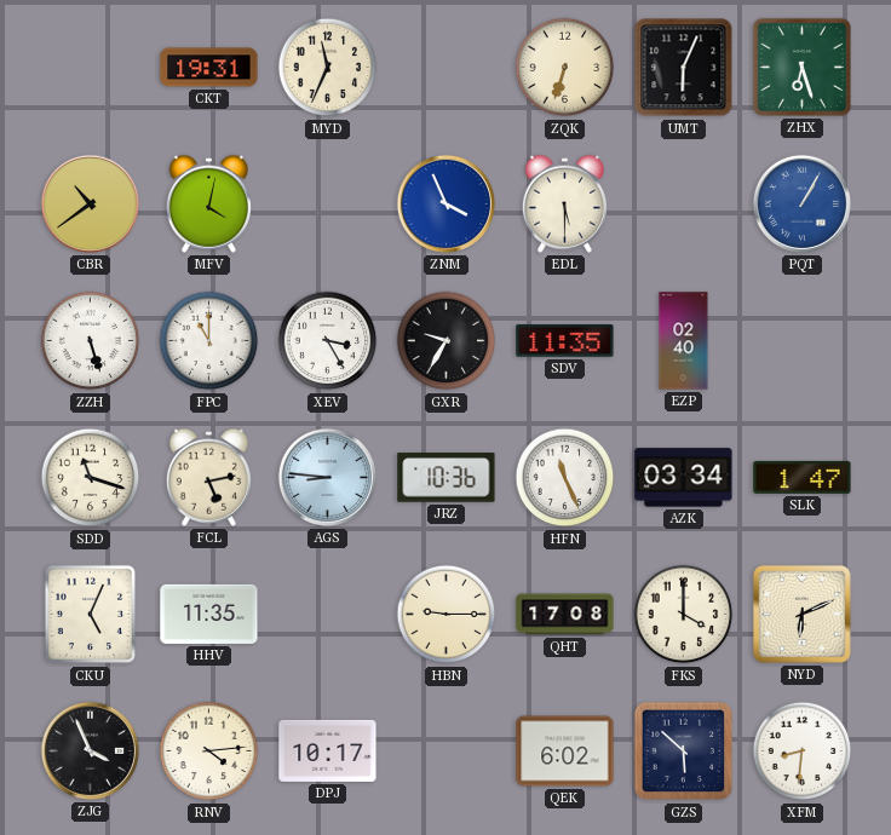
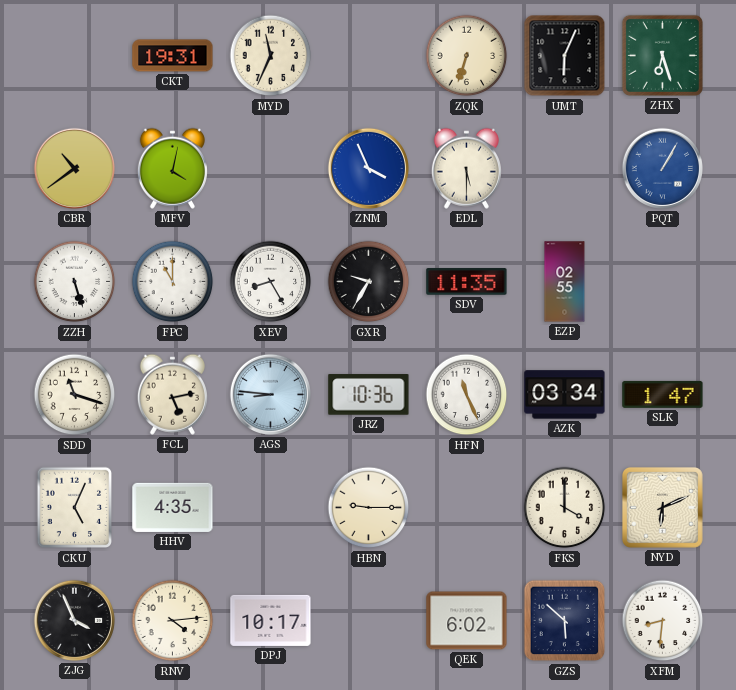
XEV: 3:25 -> 8:25
EZP: 02:40 -> 02:55
HHV: 11:35 -> 4:35
QHT: 17:08 -> none
